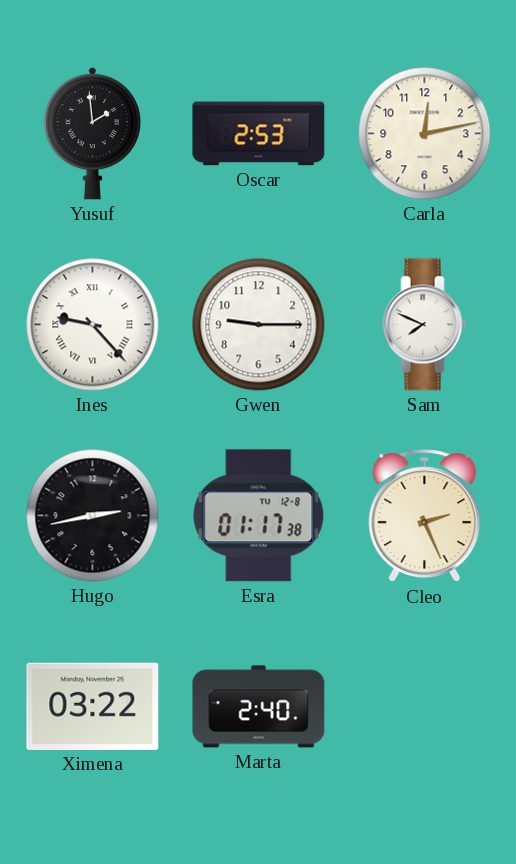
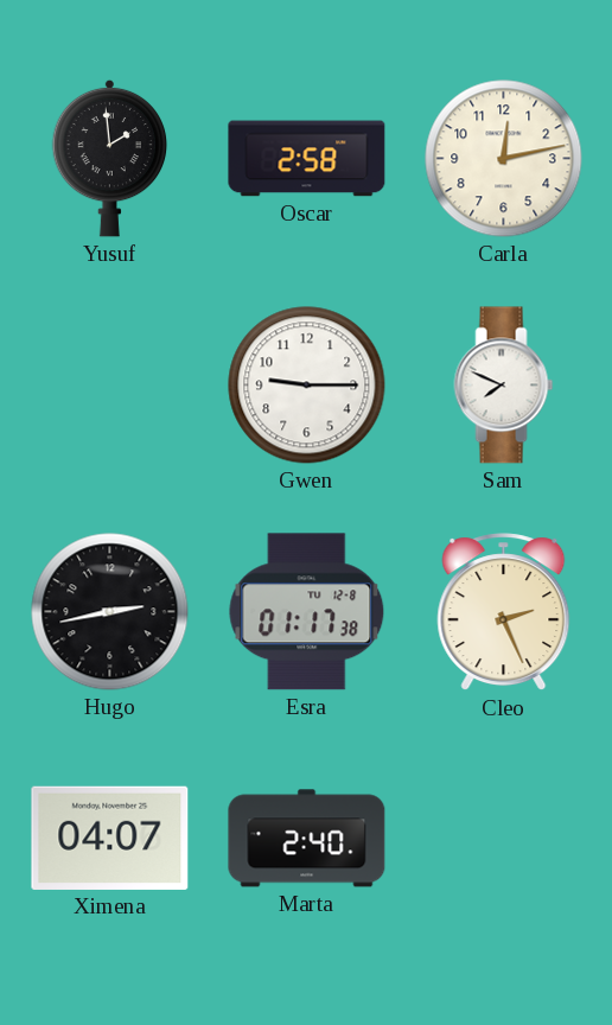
Oscar: 2:53 -> 2:58
Ines: 9:23 -> none
Ximena: 03:22 -> 04:07
